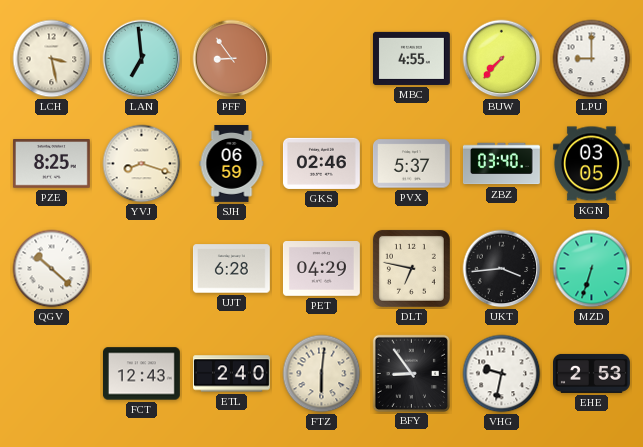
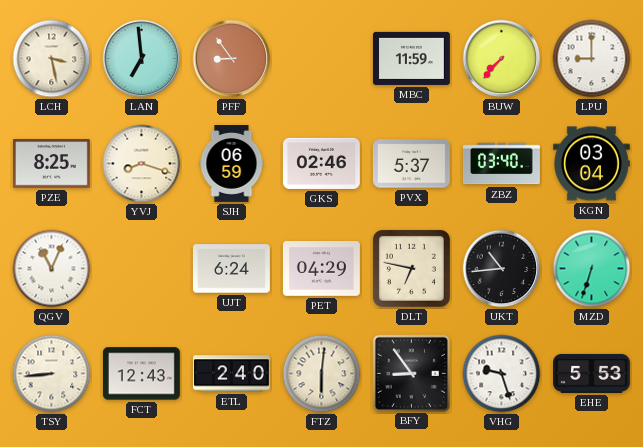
MBC: 4:55 -> 11:59
KGN: 03:05 -> 03:04
QGV: 10:22 -> 11:04
UJT: 6:28 -> 6:24
UKT: 3:44 -> 10:44
TSY: none -> 8:44
VHG: 9:32 -> 9:27
EHE: 2:53 -> 5:53
